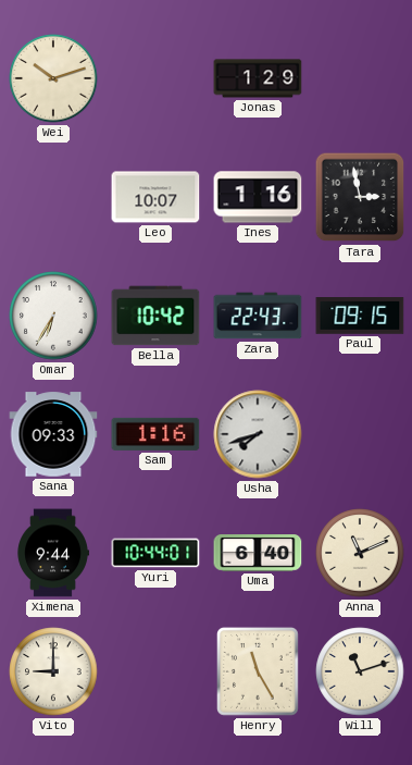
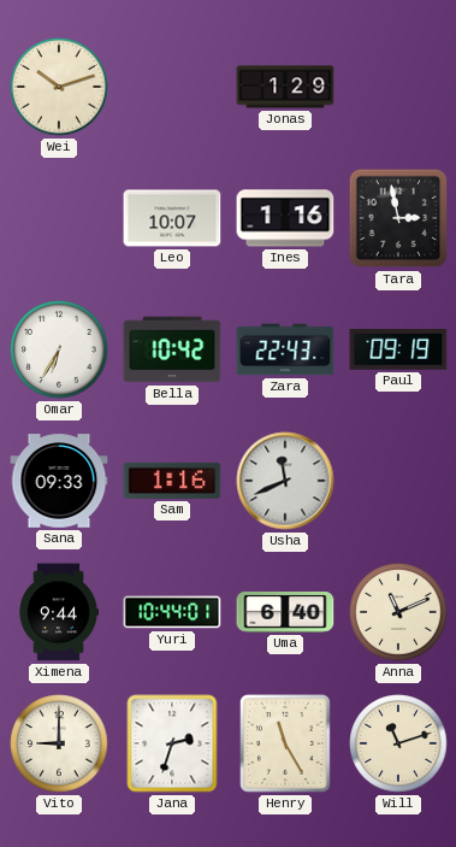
Paul: 09:15 -> 09:19
Usha: 7:42 -> 11:41
Jana: none -> 2:33
